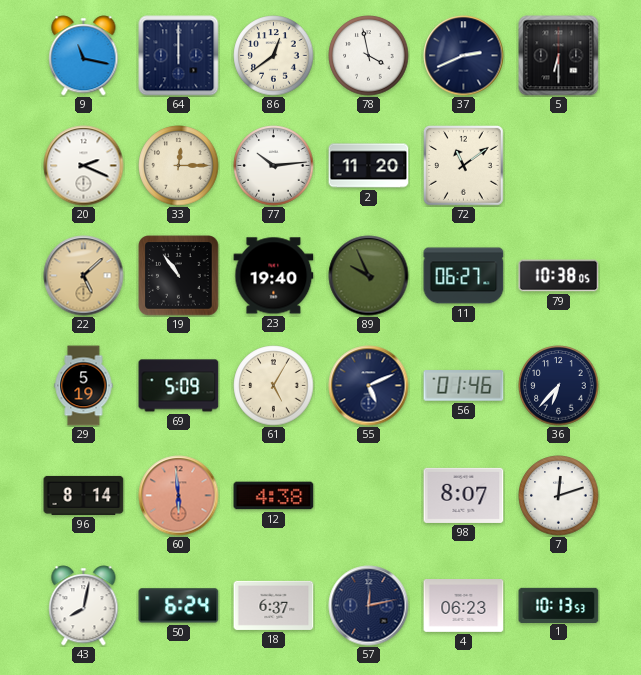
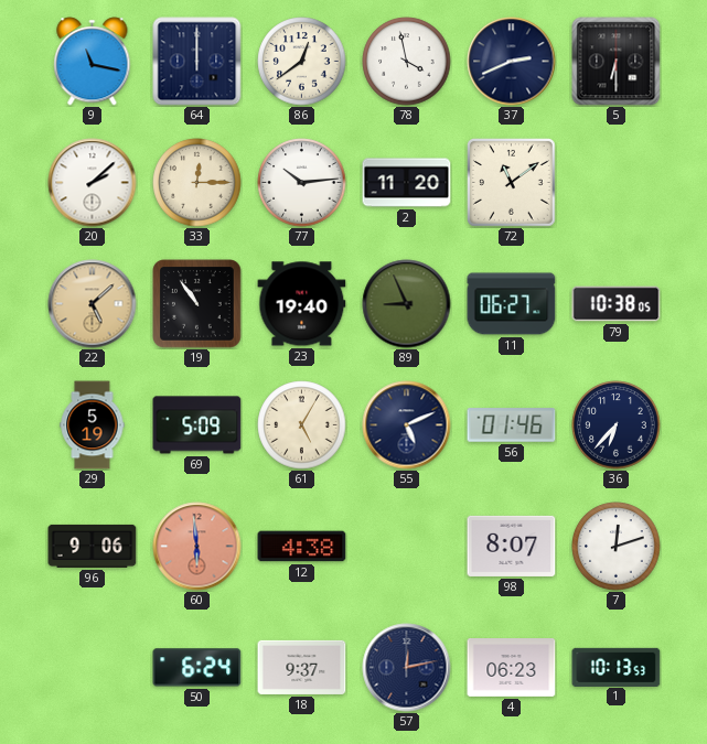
20: 2:19 -> 2:08
89: 9:56 -> 8:56
96: 8:14 -> 9:06
43: 8:02 -> none
18: 6:37 -> 9:37
